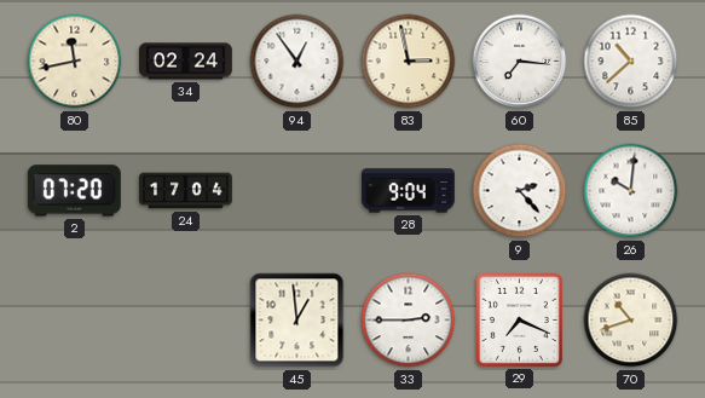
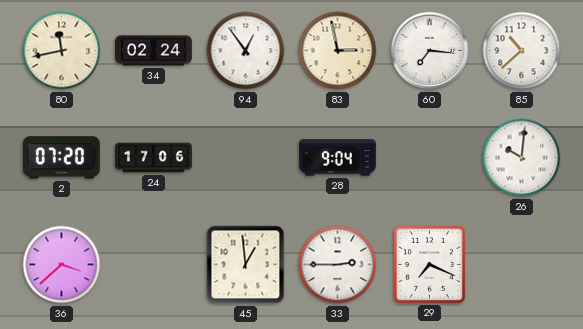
24: 17:04 -> 17:06
9: 2:23 -> none
36: none -> 3:38
70: 10:42 -> none
